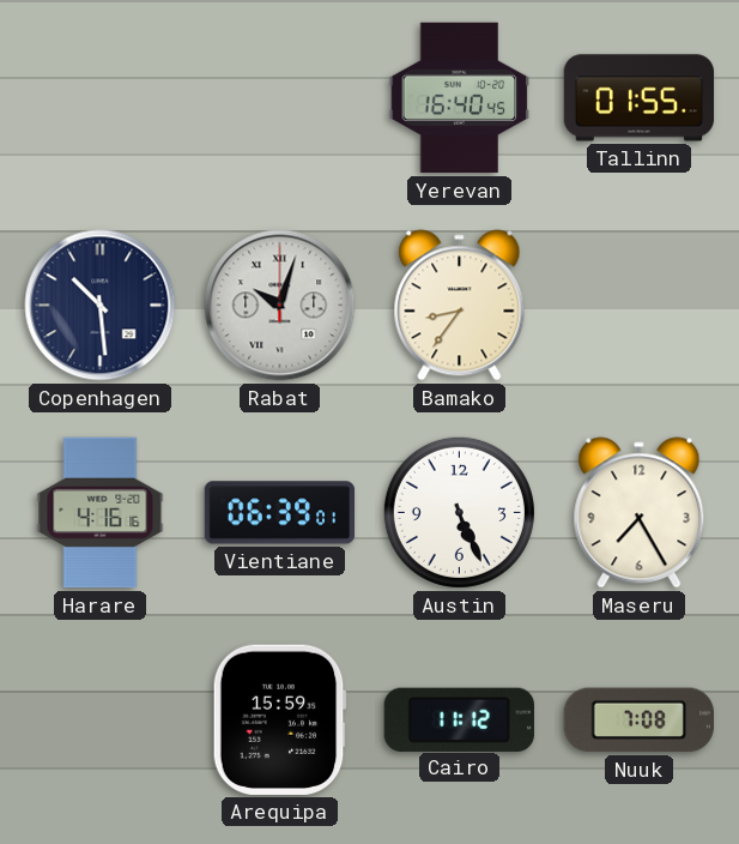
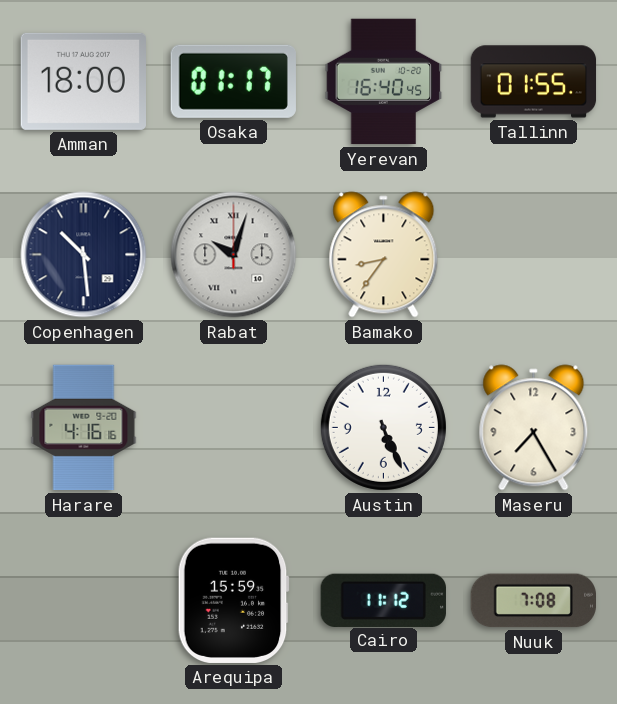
Amman: none -> 18:00
Osaka: none -> 01:17
Vientiane: 06:39 -> none
